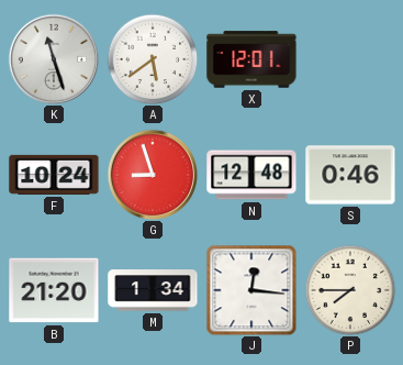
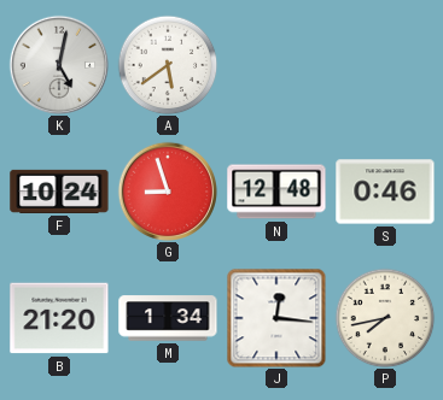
K: 11:27 -> 5:02
X: 12:01 -> none
P: 7:45 -> 7:43
